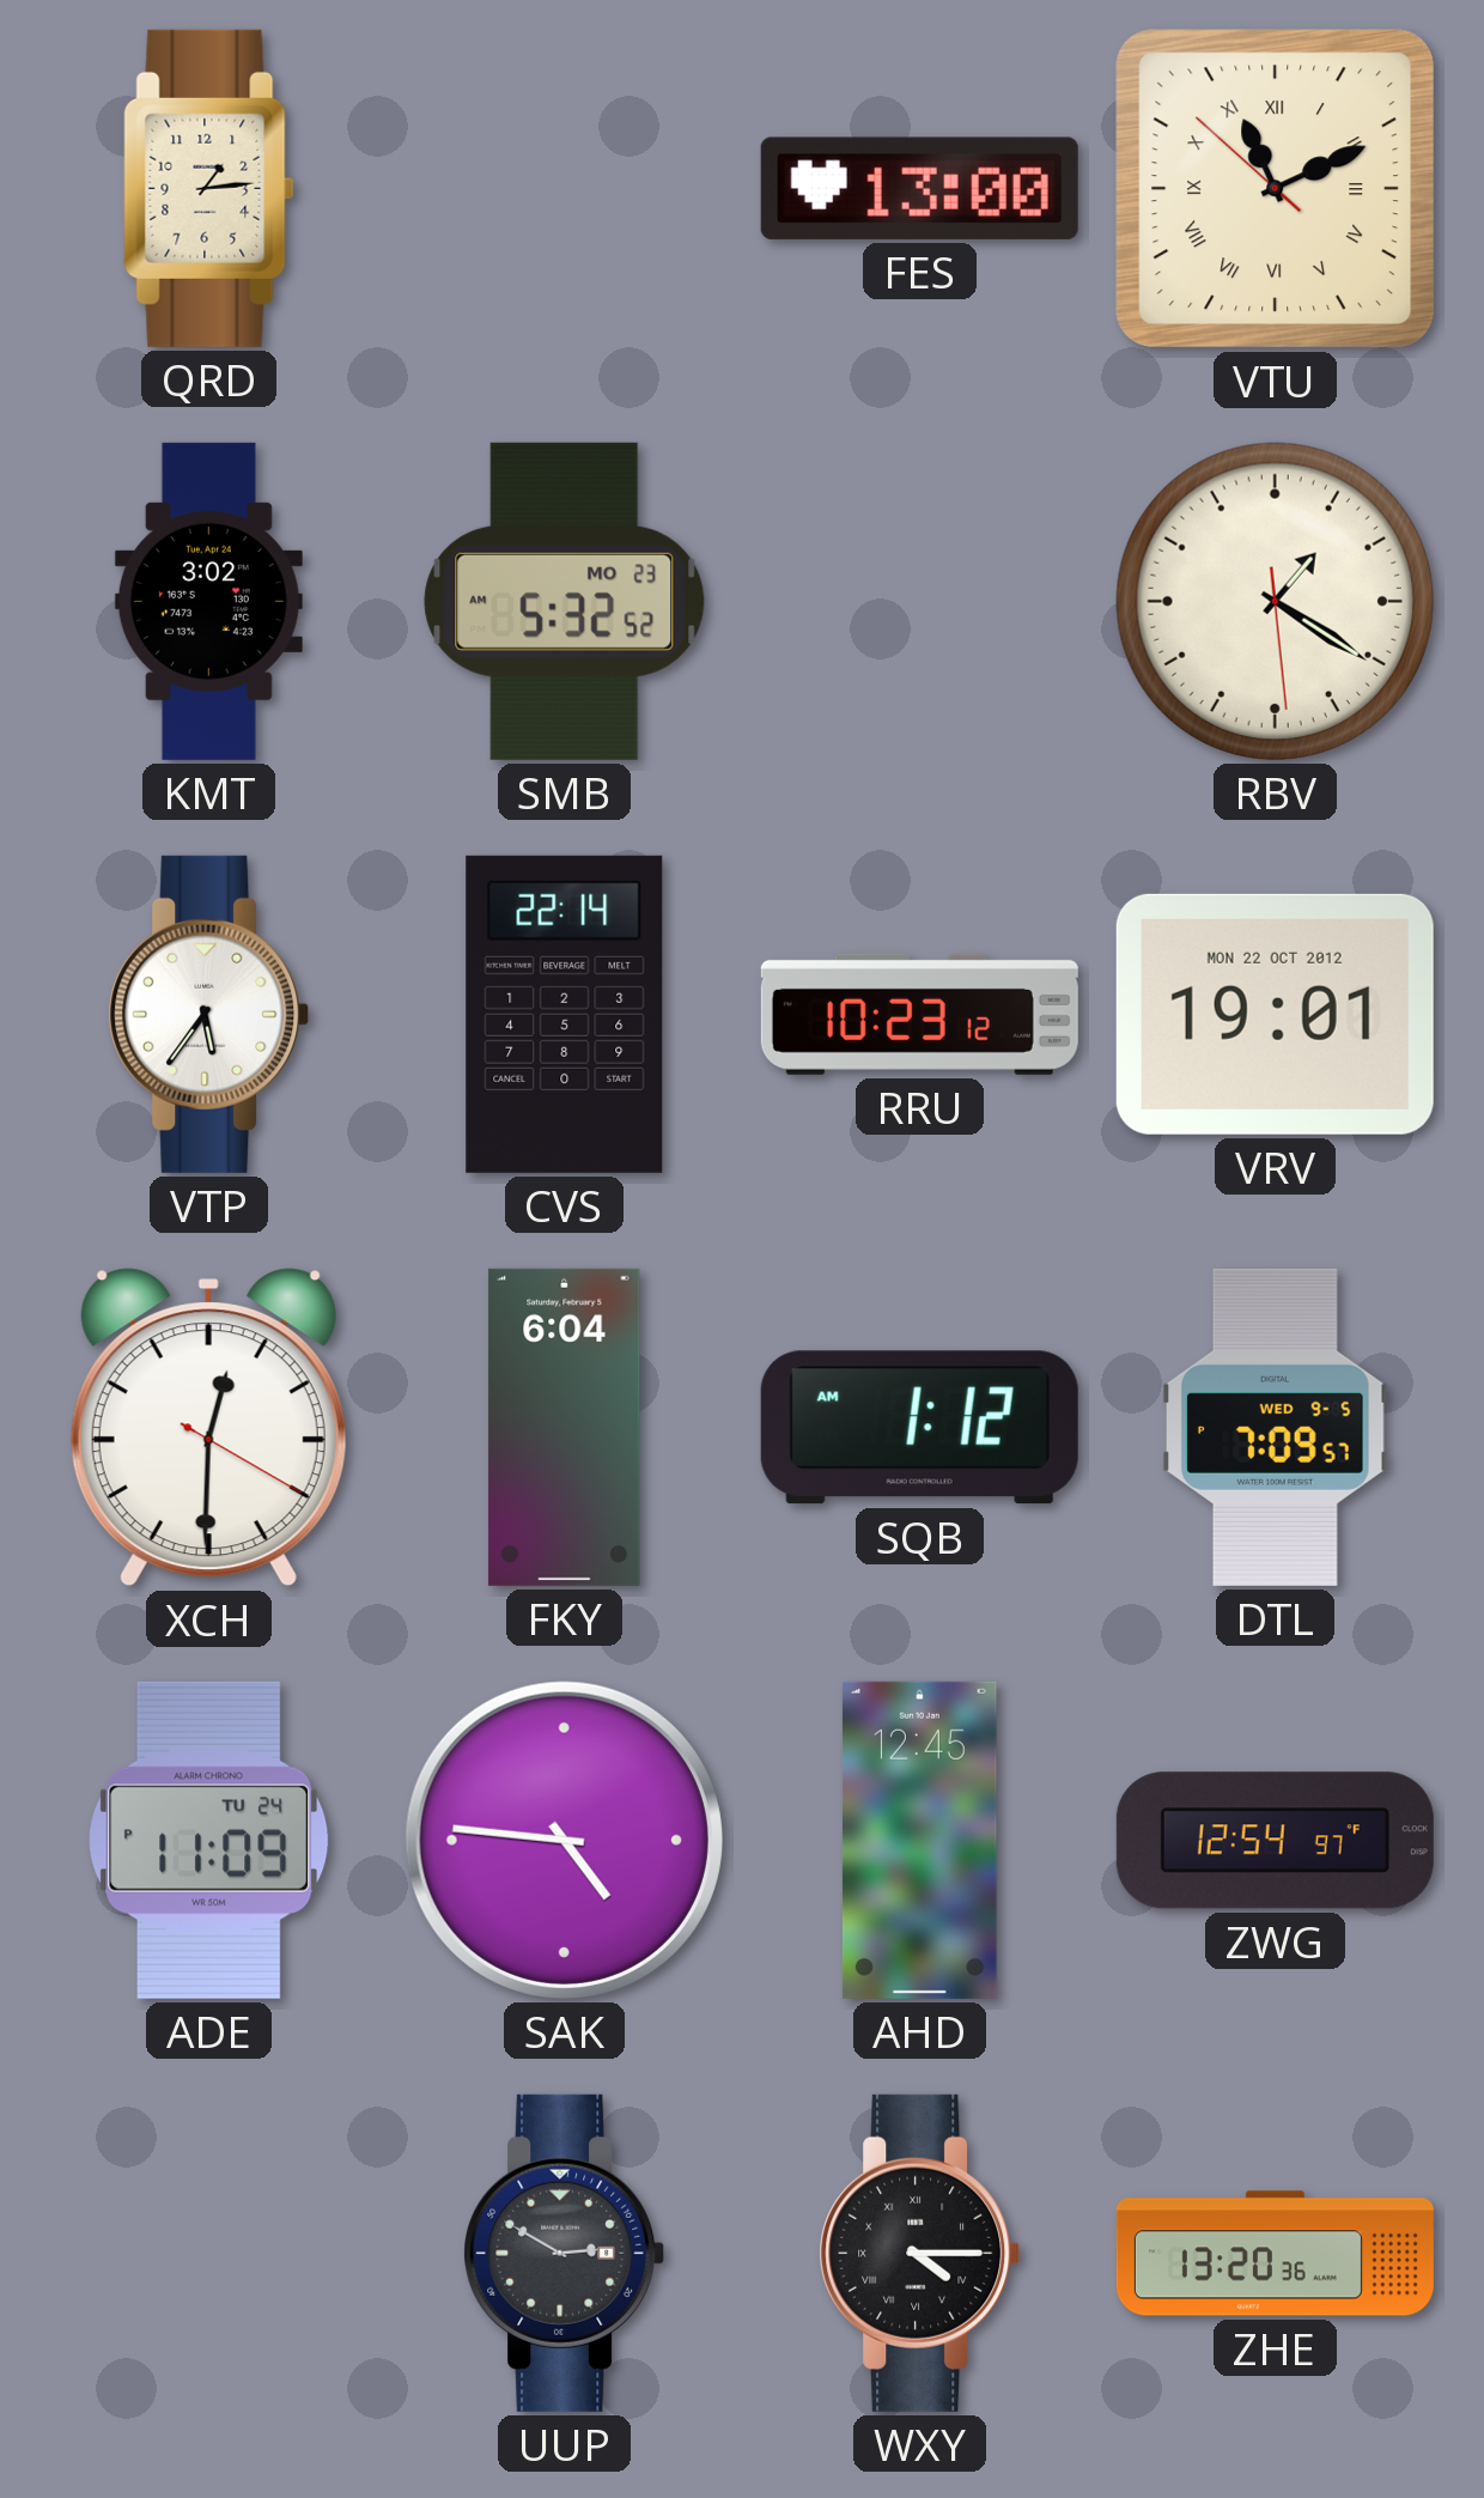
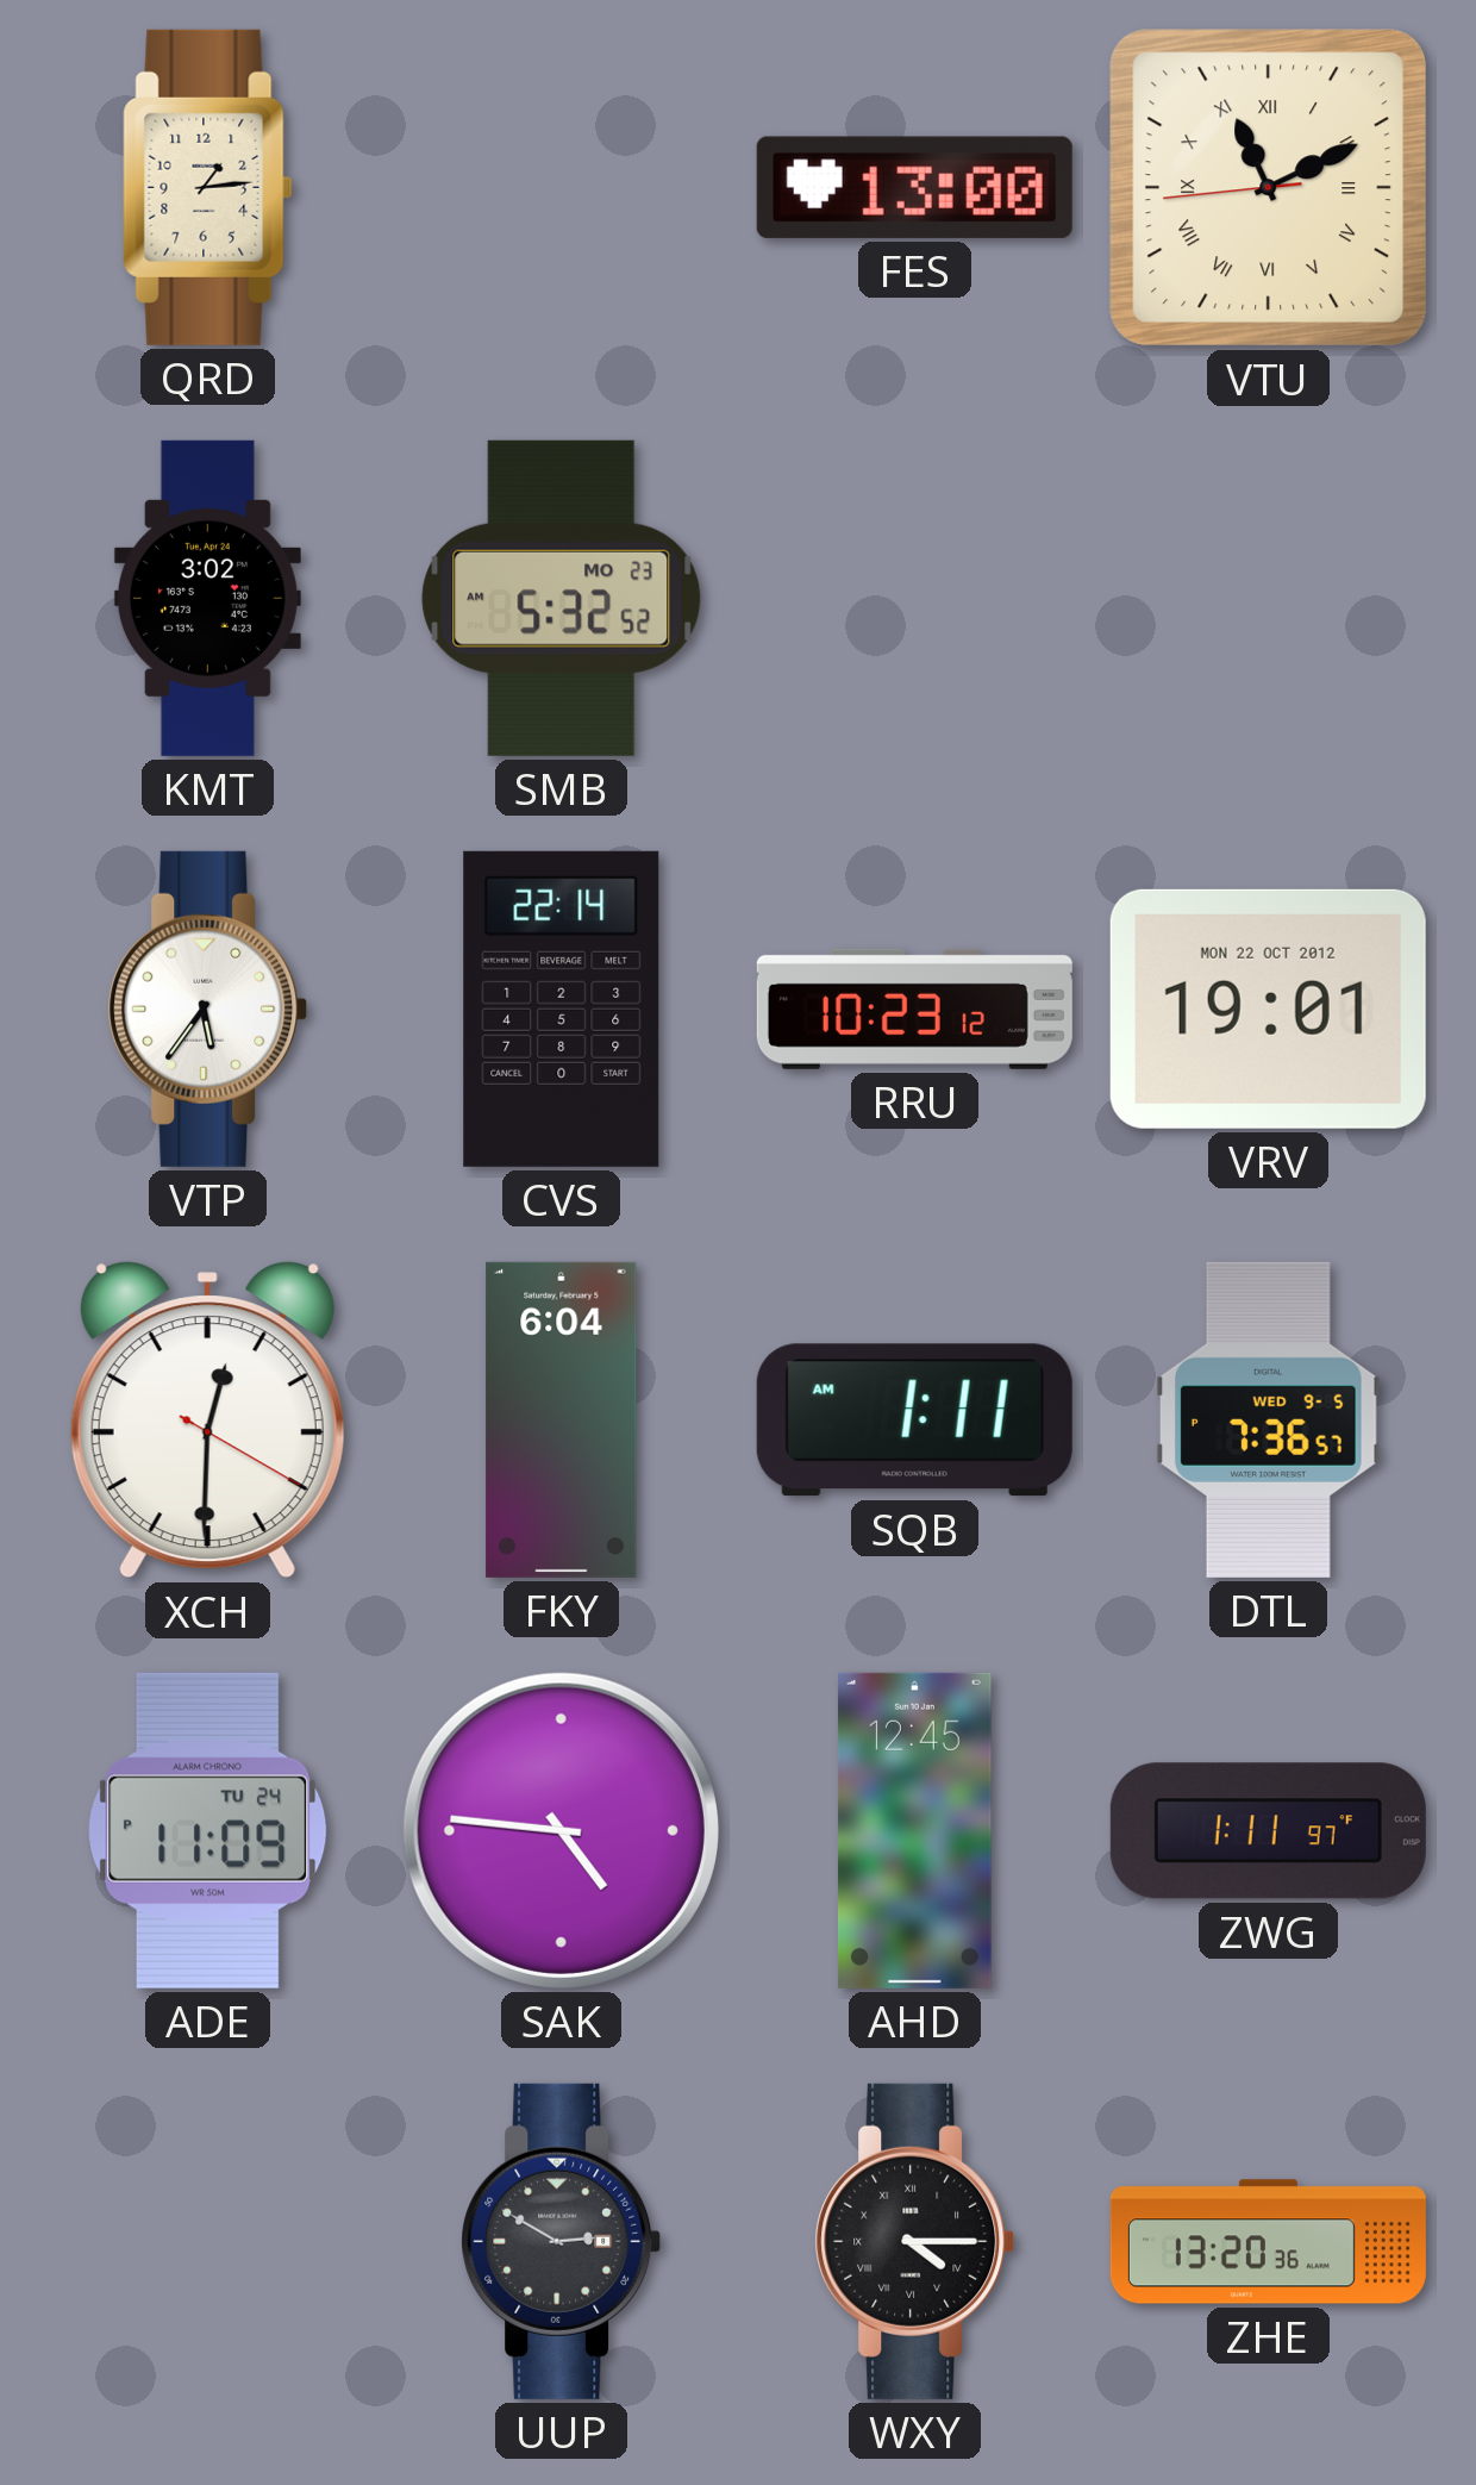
VTU: 11:10:52 -> 11:10:44
RBV: 1:20 -> none
SQB: 1:12 -> 1:11
DTL: 7:09 -> 7:36
ZWG: 12:54 -> 1:11
